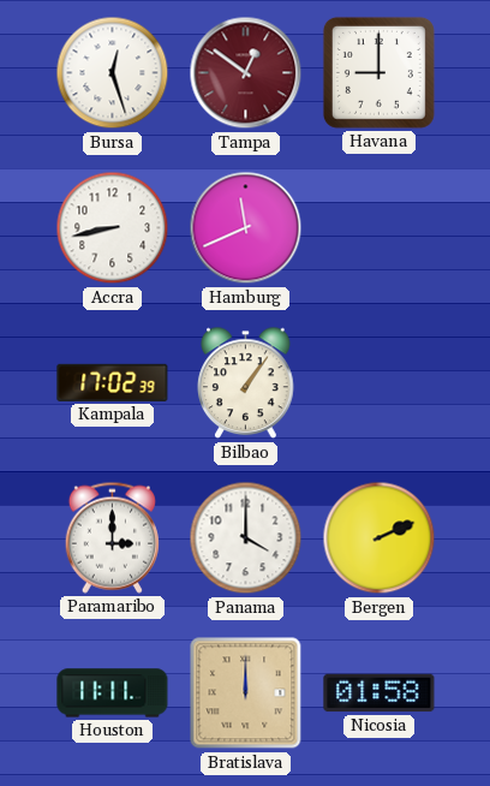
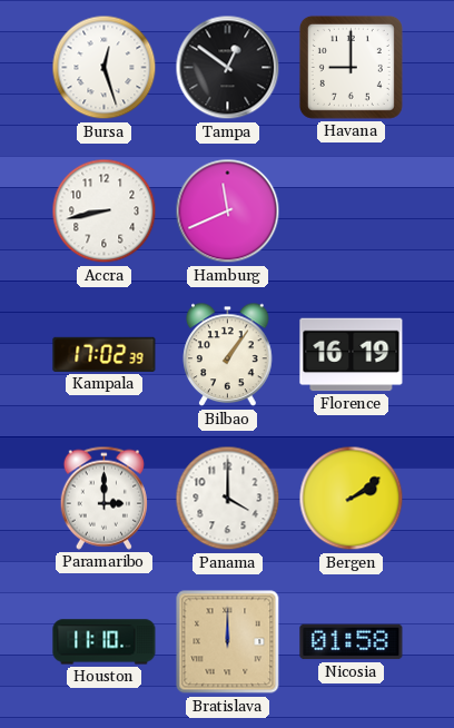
Tampa dial: burgundy -> black
Florence: none -> 16:19
Bergen: 2:11 -> 2:09
Houston: 11:11 -> 11:10
